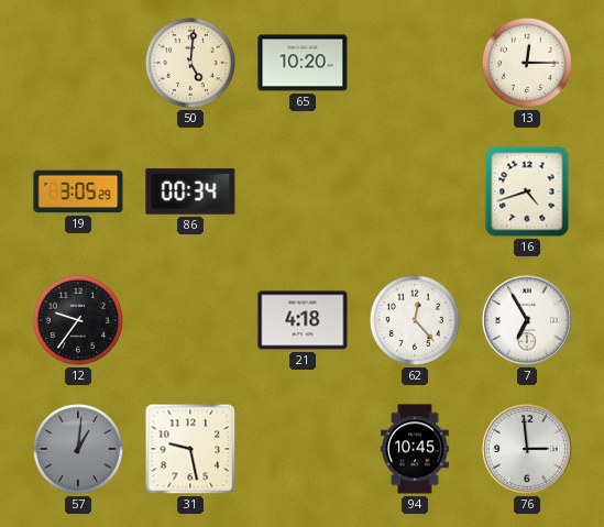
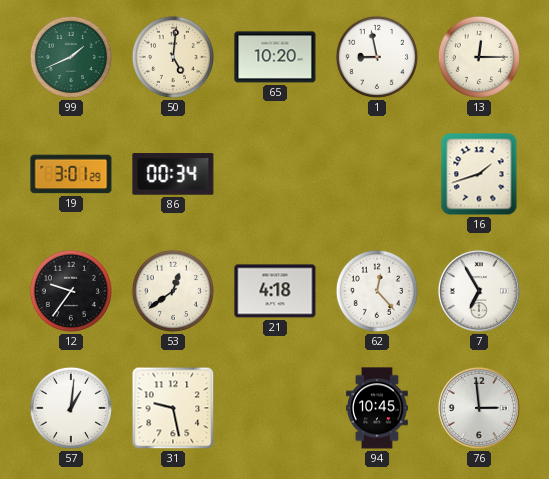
99: none -> 1:41
1: none -> 8:58
19: 3:05 -> 3:01
16: 4:42 -> 1:42
53: none -> 12:39
57 dial: grey -> white
